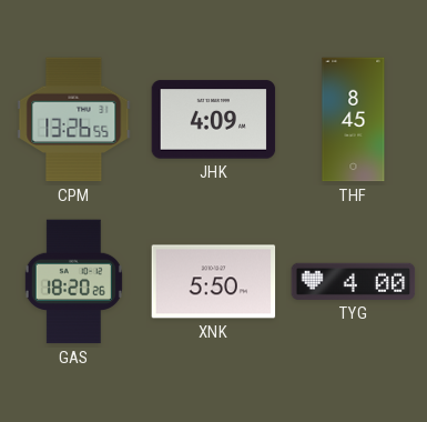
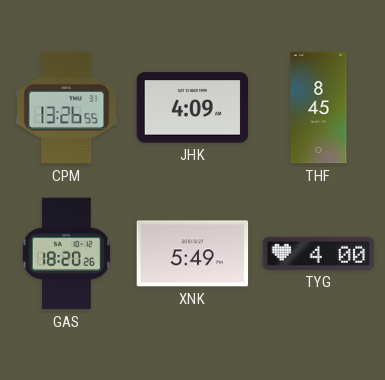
XNK: 5:50 -> 5:49
